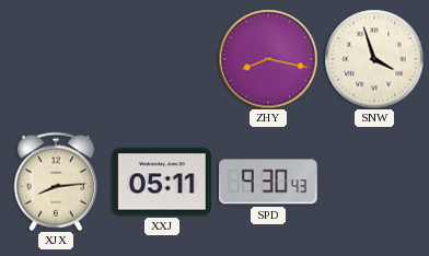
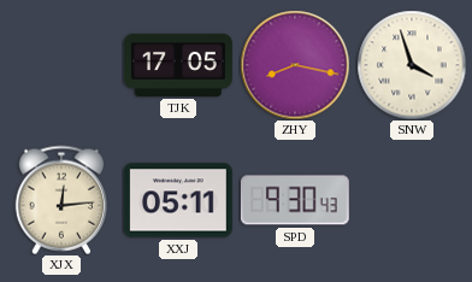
TJK: none -> 17:05
XJX: 8:14 -> 12:14
